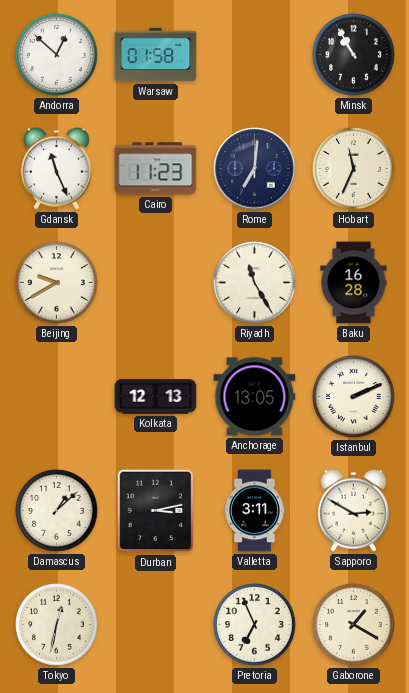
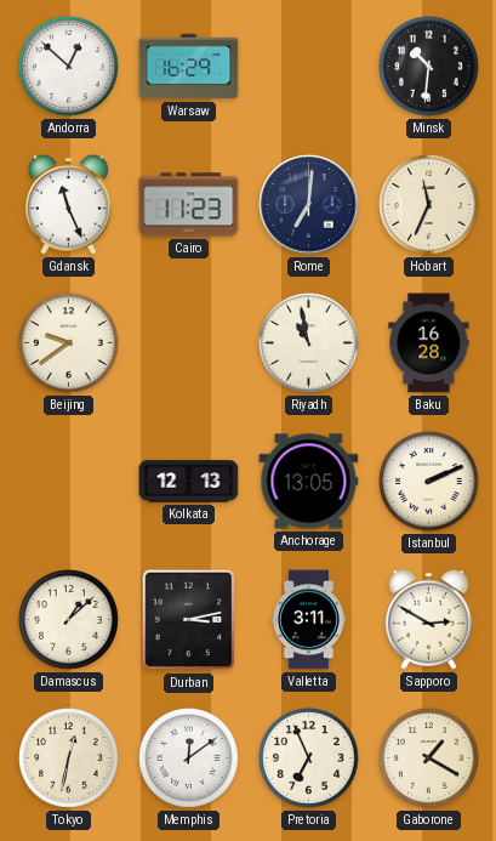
Warsaw: 01:58 -> 16:29
Minsk: 10:55 -> 10:31
Beijing: 9:40 -> 9:39
Riyadh: 11:25 -> 10:58
Memphis: none -> 12:09
